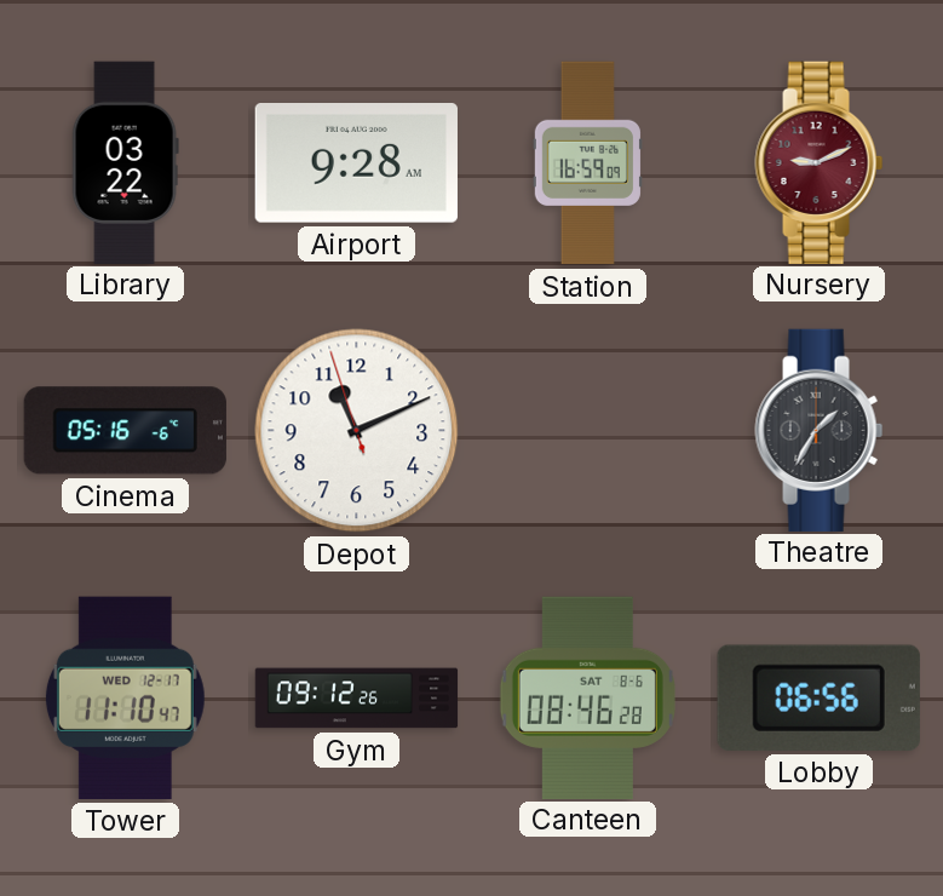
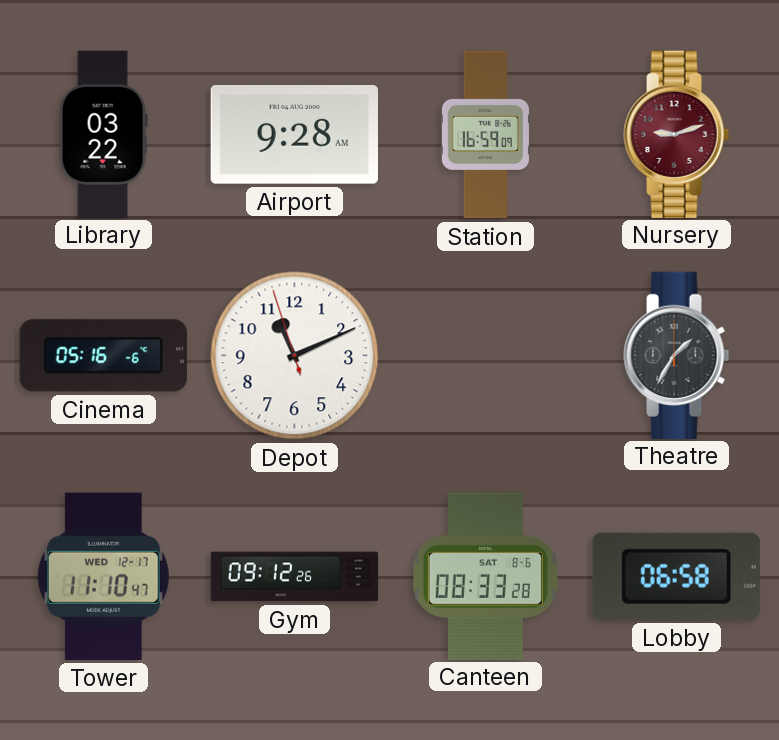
Nursery: 9:11 -> 9:12
Canteen: 08:46 -> 08:33
Lobby: 06:56 -> 06:58
